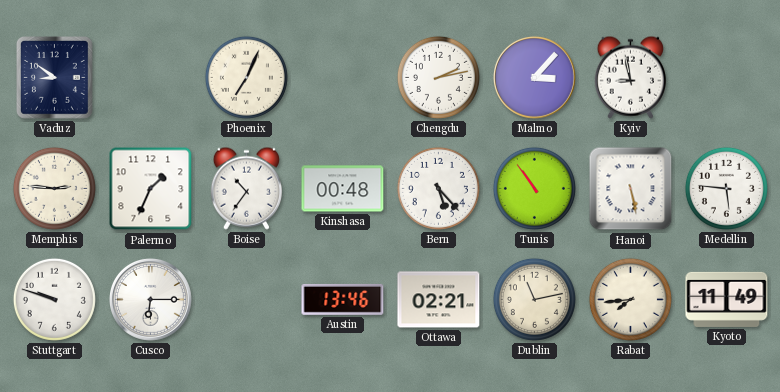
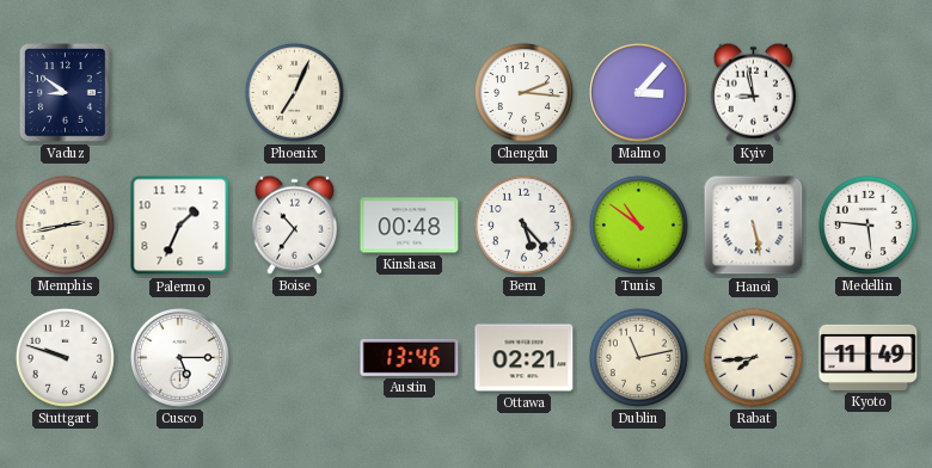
Chengdu: 2:13 -> 2:16
Memphis: 2:46 -> 2:43
Tunis: 10:54 -> 10:51
Cusco: 6:15 -> 5:15
